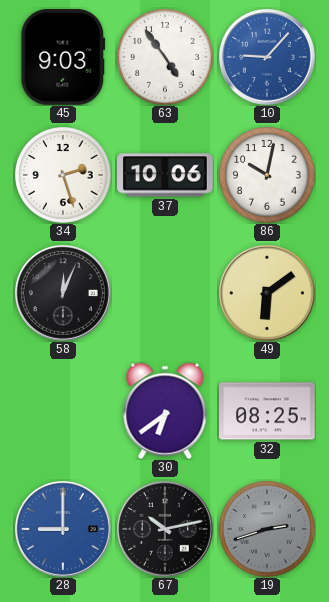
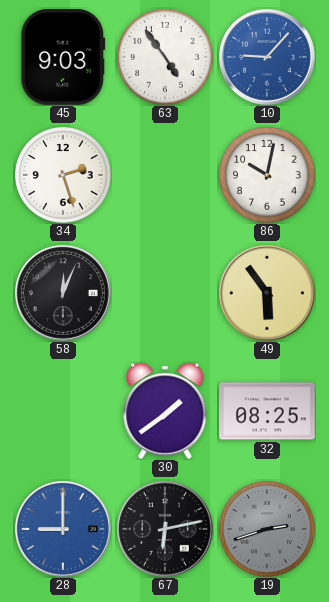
37: 10:06 -> none
49: 6:09 -> 5:54
30: 6:39 -> 1:39
67: 10:13 -> 6:13
